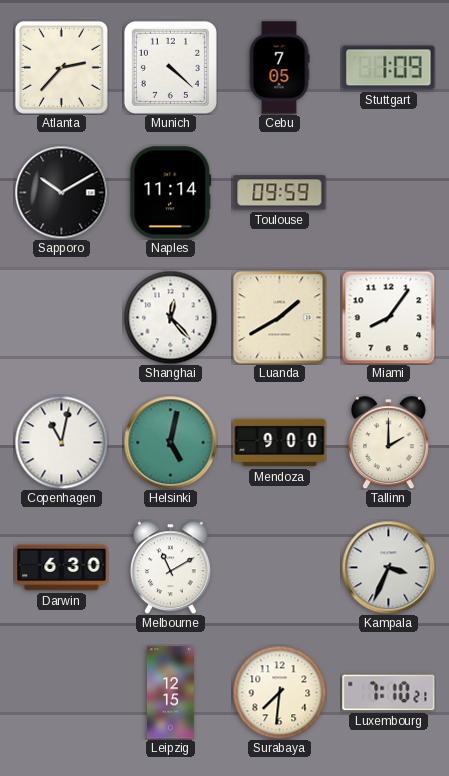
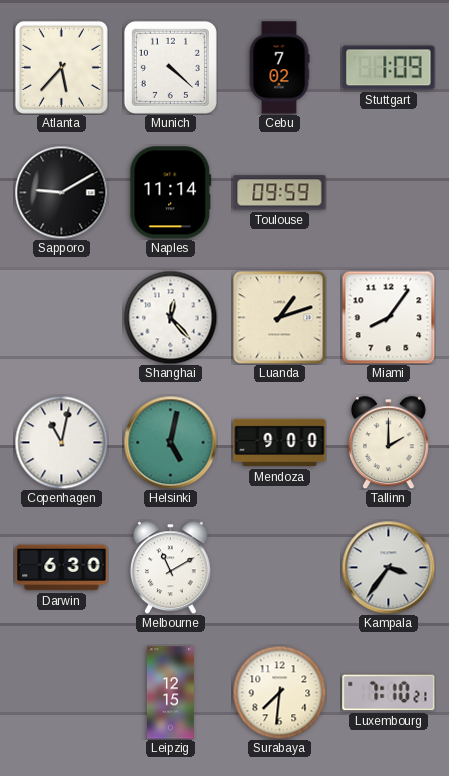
Atlanta: 2:37 -> 5:37
Cebu: 7:05 -> 7:02
Sapporo: 10:10 -> 9:10
Luanda: 1:40 -> 1:12
Kampala: 3:34 -> 3:36
